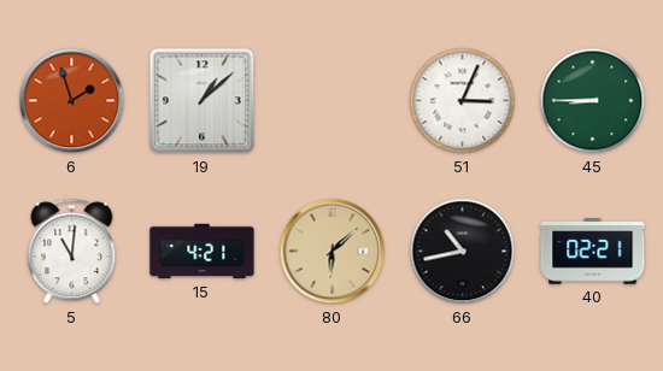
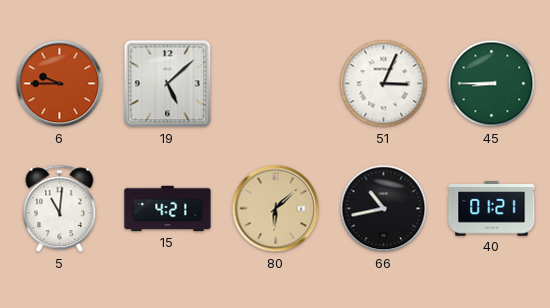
6: 1:57 -> 9:45
19: 1:08 -> 5:08
40: 02:21 -> 01:21
